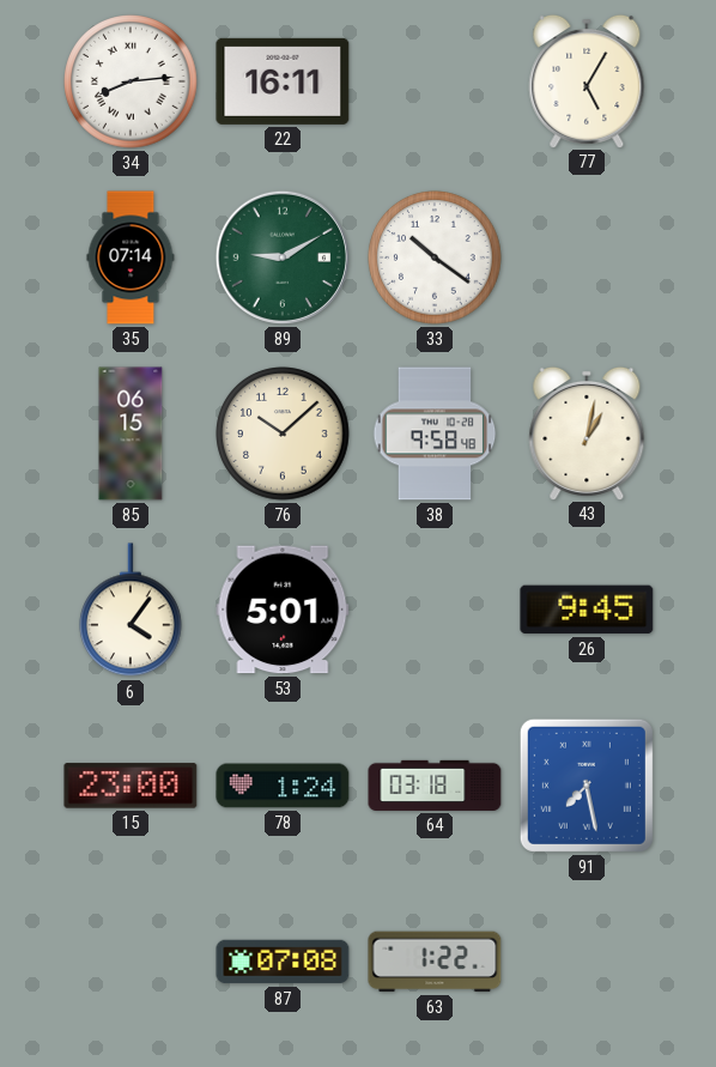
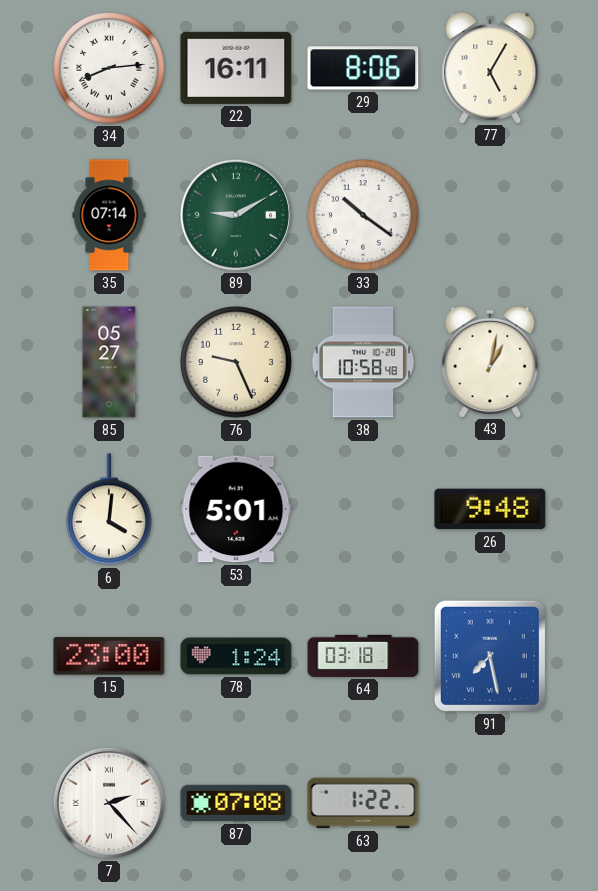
29: none -> 8:06
85: 06:15 -> 05:27
76: 10:08 -> 9:26
38: 9:58 -> 10:58
6: 4:06 -> 4:01
26: 9:45 -> 9:48
7: none -> 2:23
